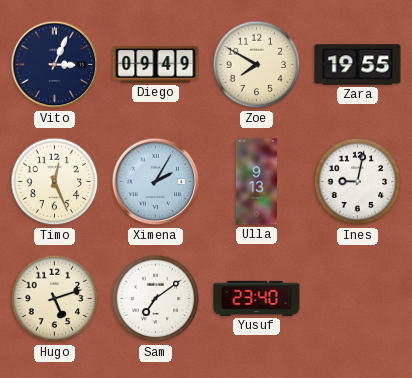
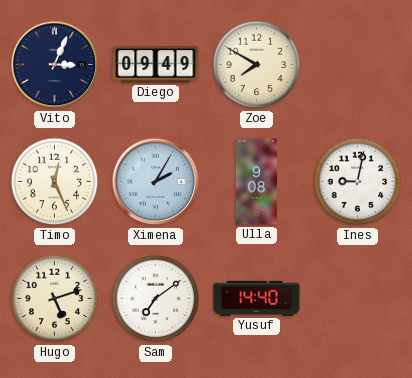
Zara: 19:55 -> none
Ulla: 9:13 -> 9:08
Yusuf: 23:40 -> 14:40
